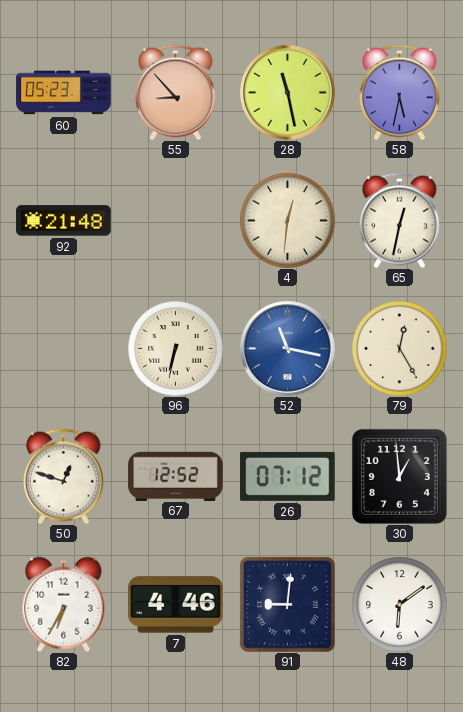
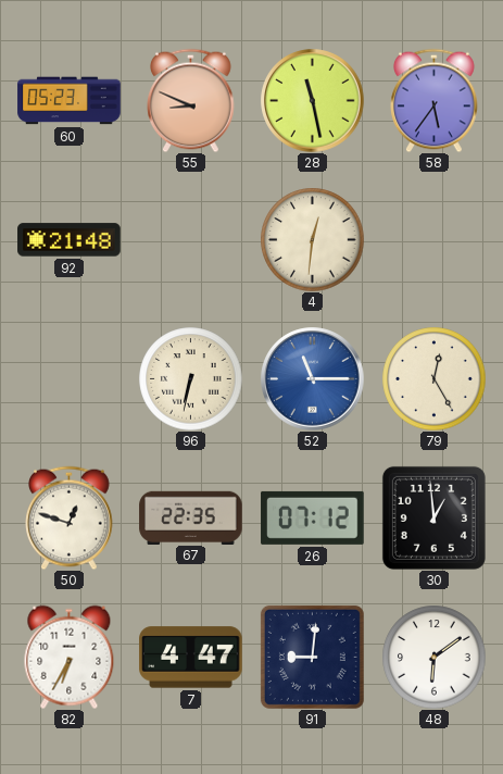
55: 8:53 -> 8:49
58: 5:32 -> 5:36
65: 12:32 -> none
52: 11:17 -> 11:15
67: 12:52 -> 22:35
7: 4:46 -> 4:47
